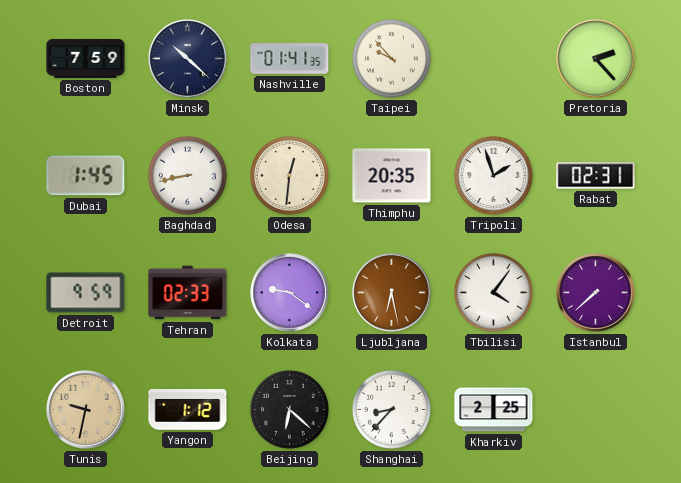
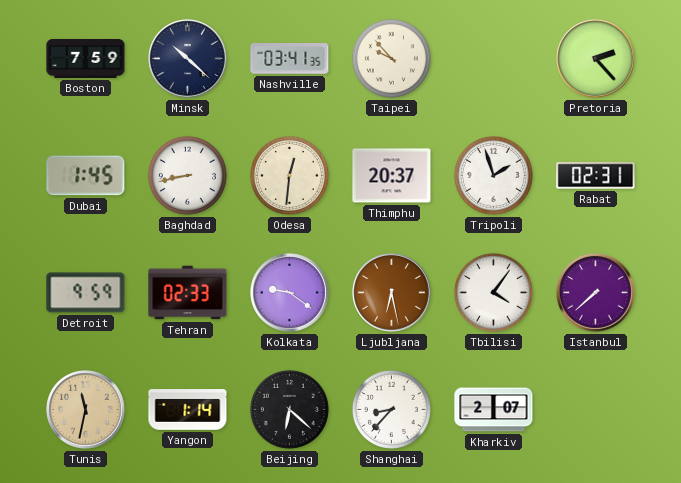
Nashville: 01:41 -> 03:41
Thimphu: 20:35 -> 20:37
Tunis: 9:32 -> 11:32
Yangon: 1:12 -> 1:14
Kharkiv: 2:25 -> 2:07
